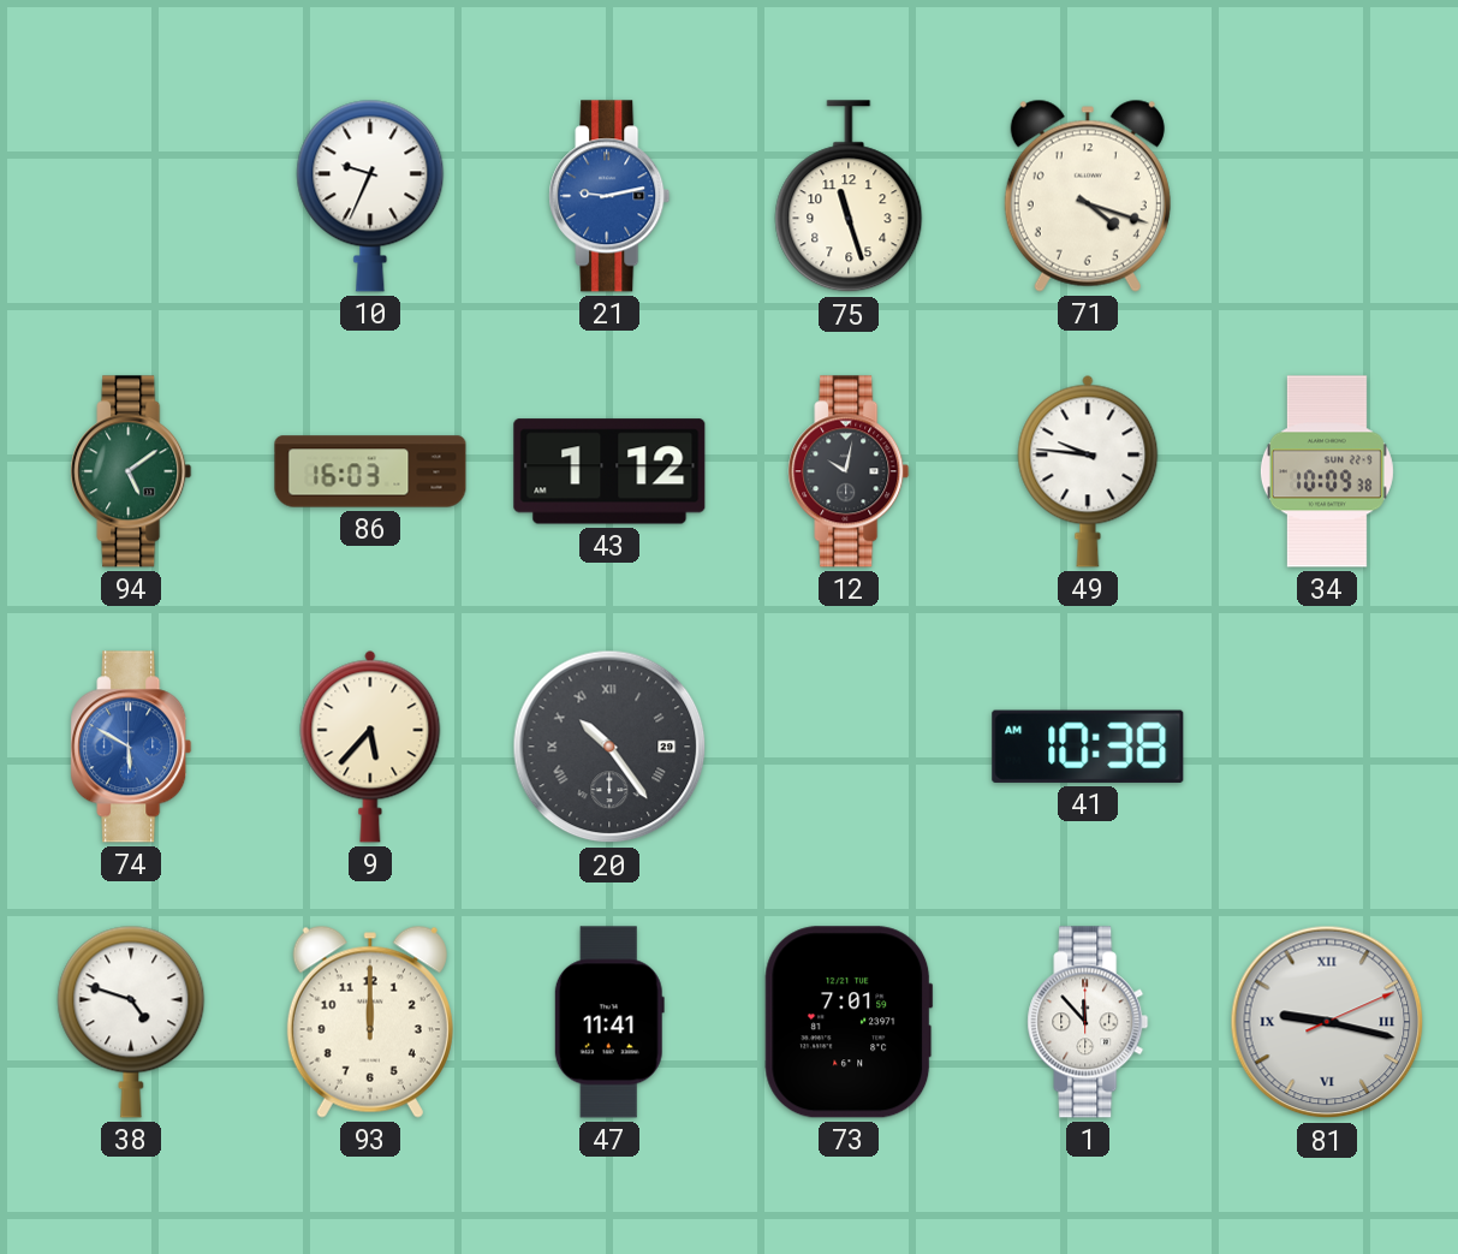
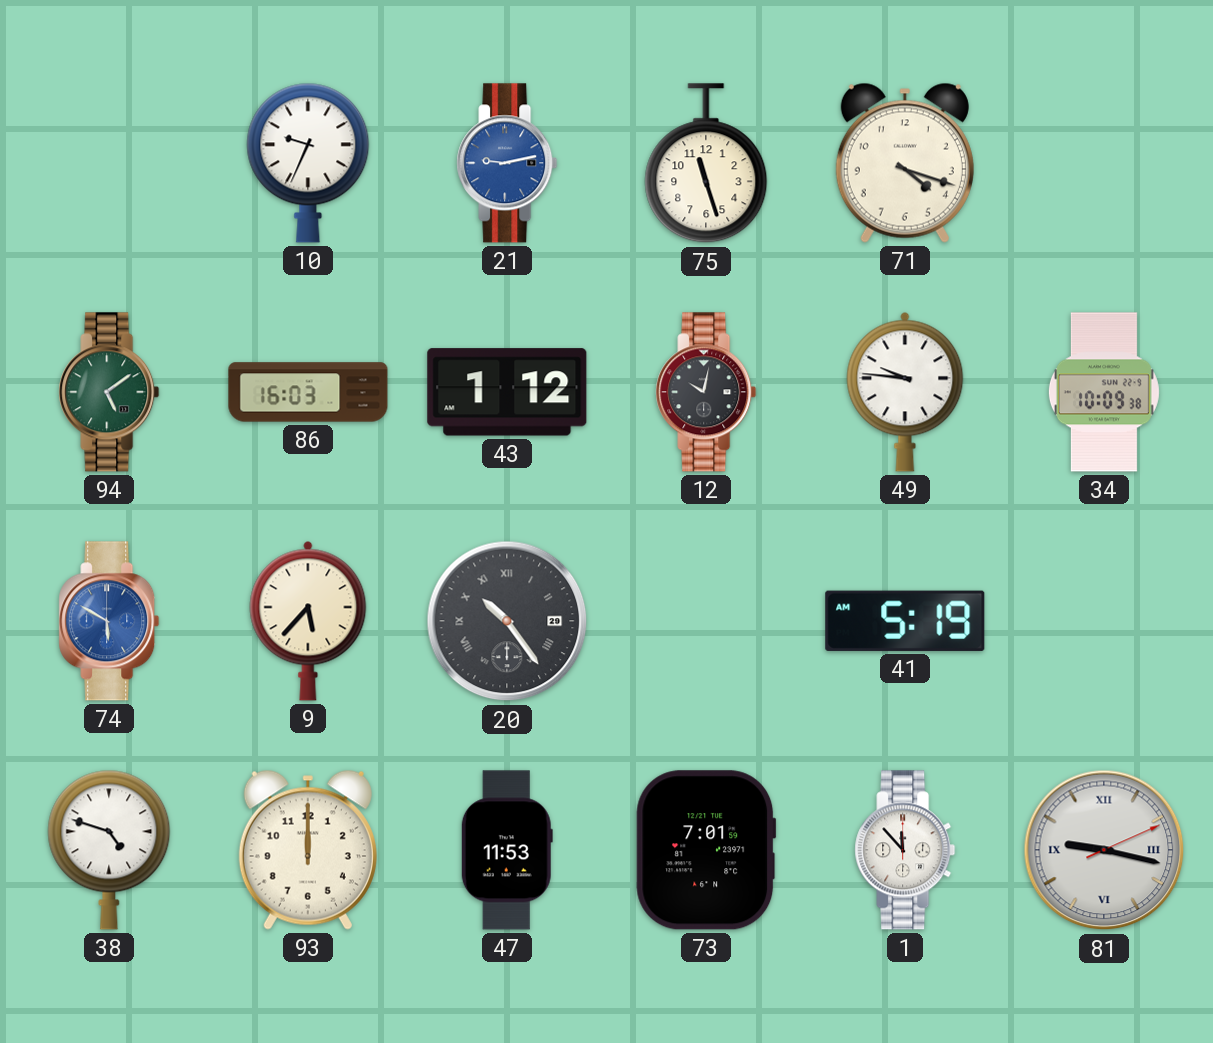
41: 10:38 -> 5:19
47: 11:41 -> 11:53
